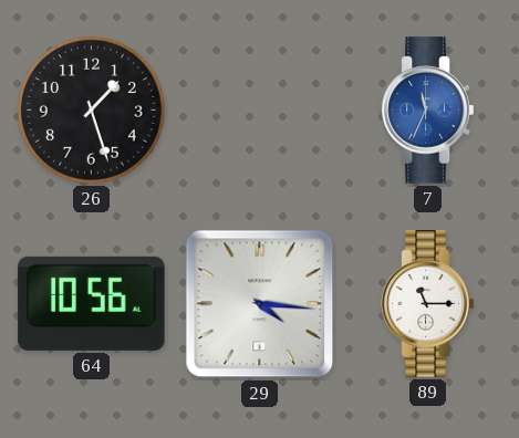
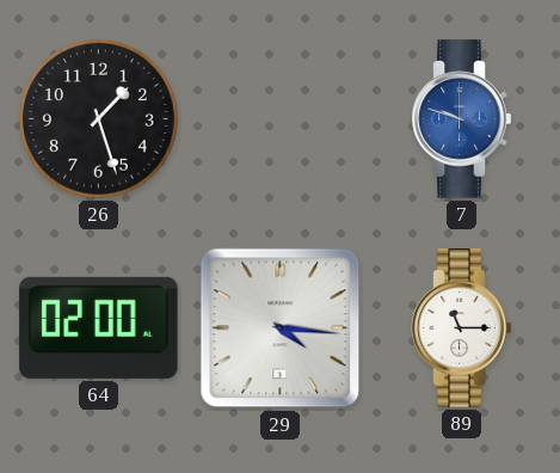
7: 11:34 -> 9:48
64: 10:56 -> 02:00
